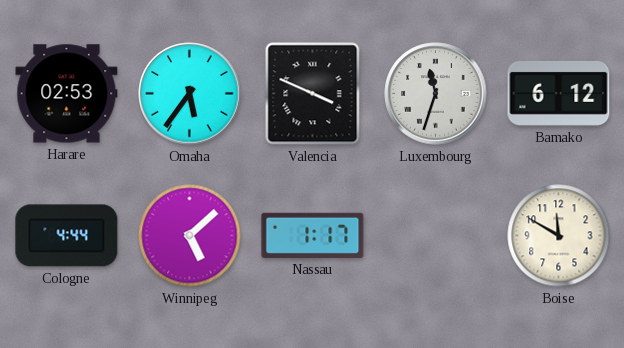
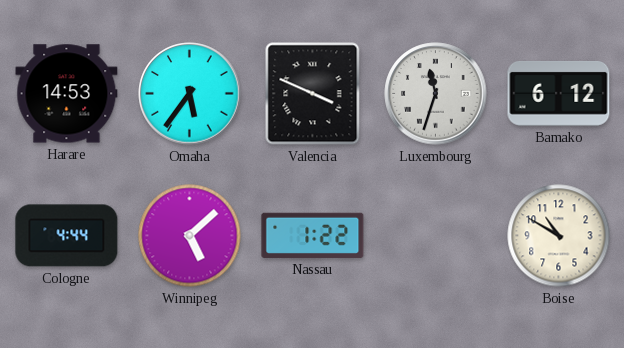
Harare: 02:53 -> 14:53
Nassau: 1:17 -> 1:22
Boise: 11:50 -> 10:50
